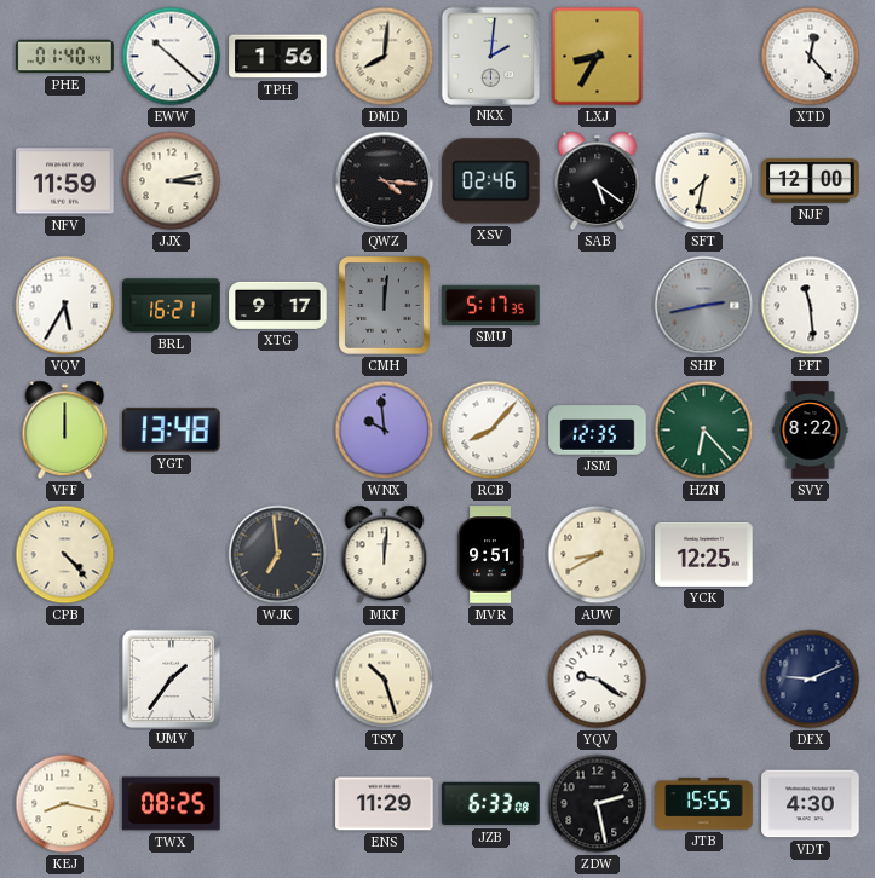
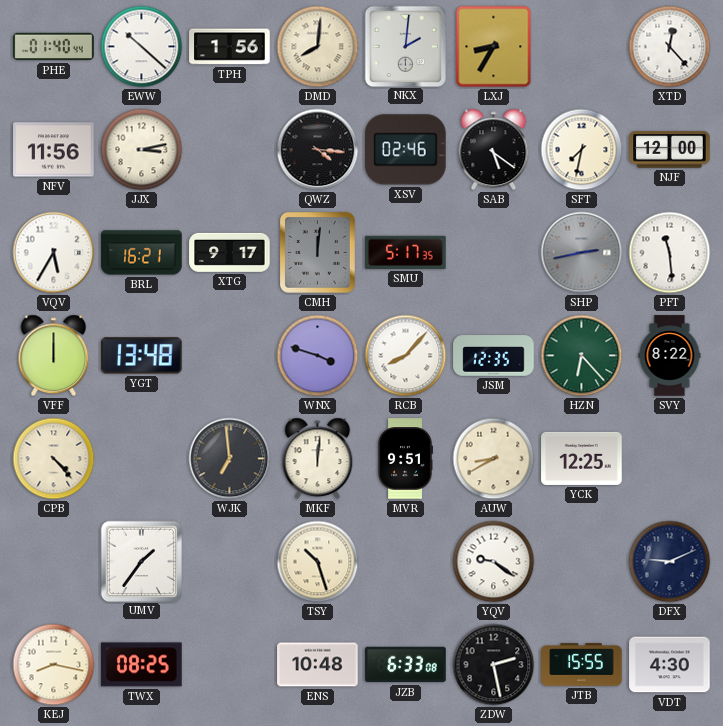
NFV: 11:59 -> 11:56
WNX: 9:59 -> 3:48
ENS: 11:29 -> 10:48
